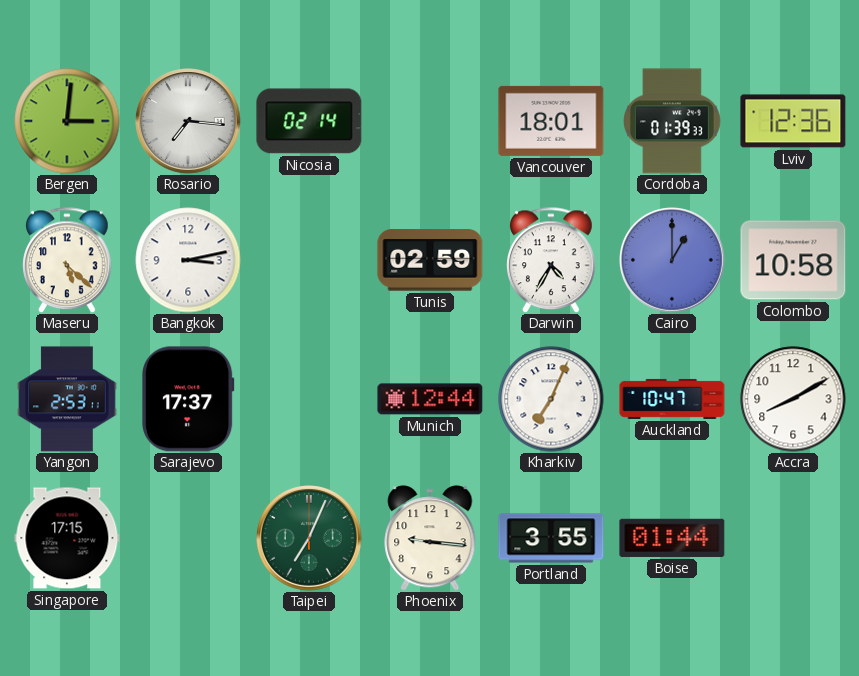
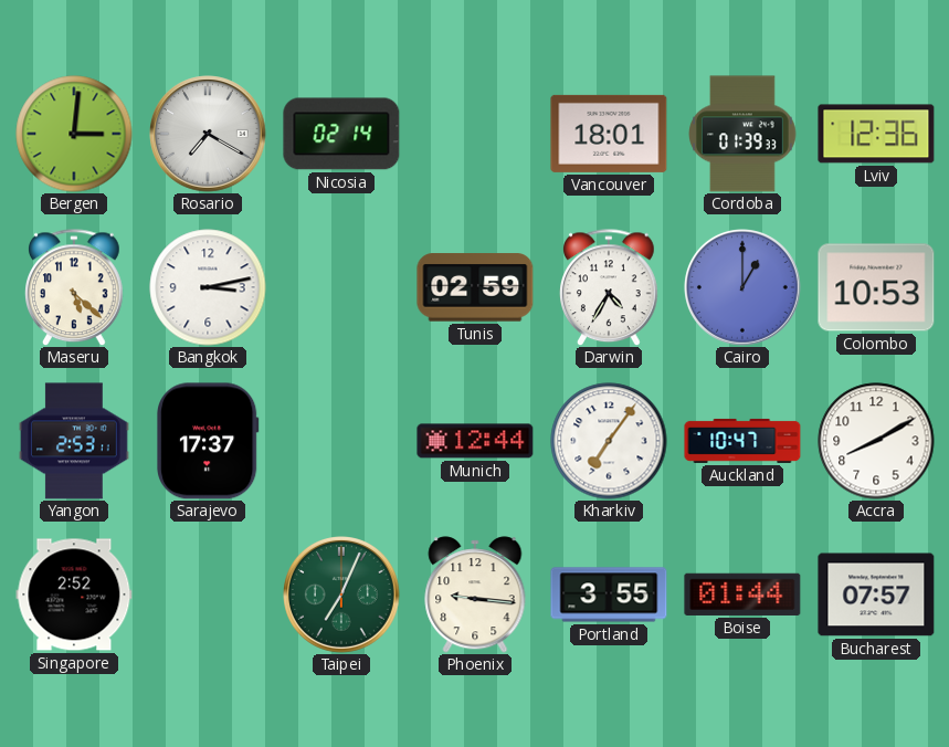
Rosario: 7:16 -> 7:20
Colombo: 10:58 -> 10:53
Kharkiv: 7:04 -> 7:06
Singapore: 17:15 -> 2:52
Bucharest: none -> 07:57
